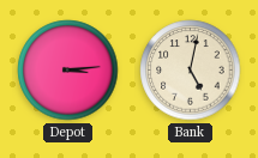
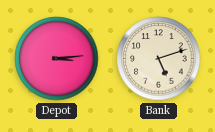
Bank: 5:02 -> 5:12
